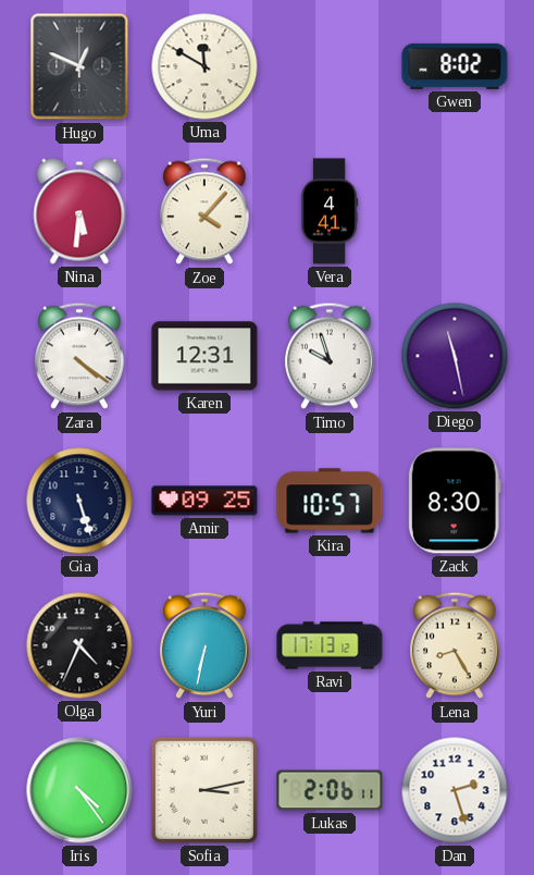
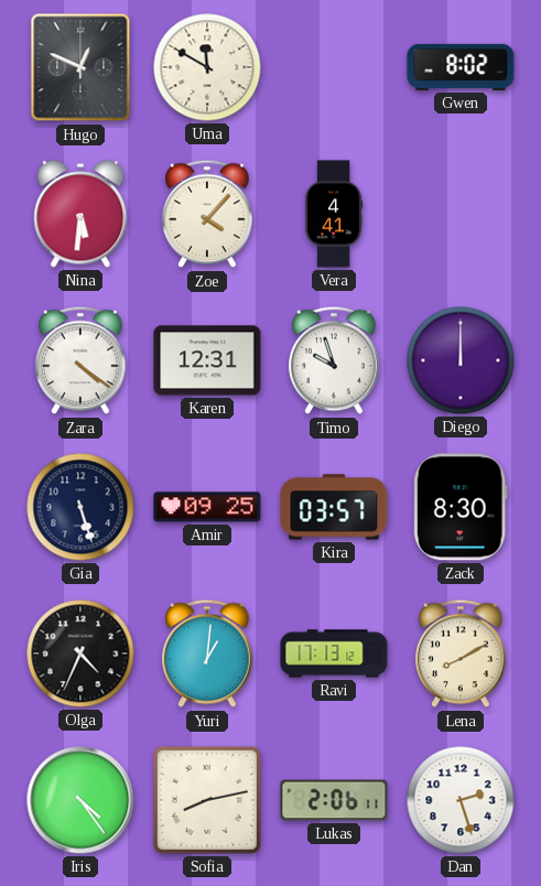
Diego: 11:28 -> 12:00
Kira: 10:57 -> 03:57
Yuri: 6:32 -> 1:01
Lena: 8:25 -> 8:10
Sofia: 3:13 -> 8:13
